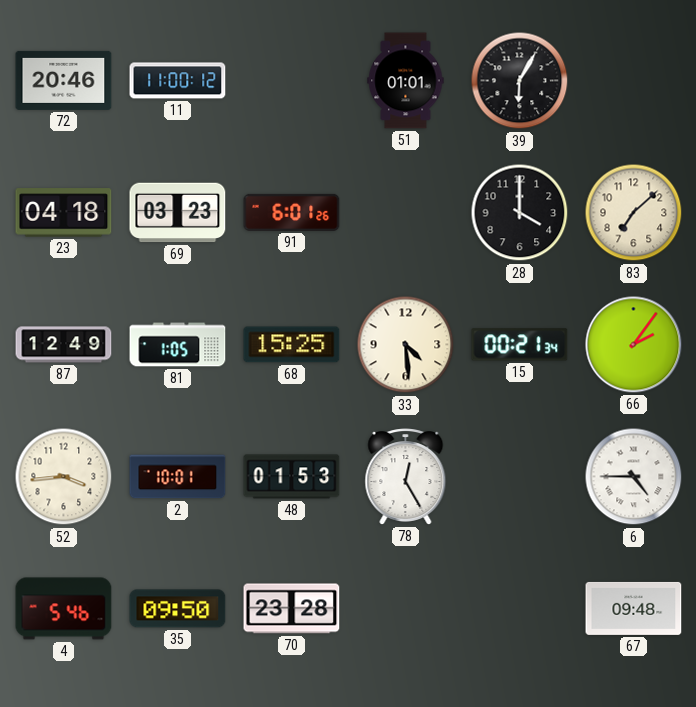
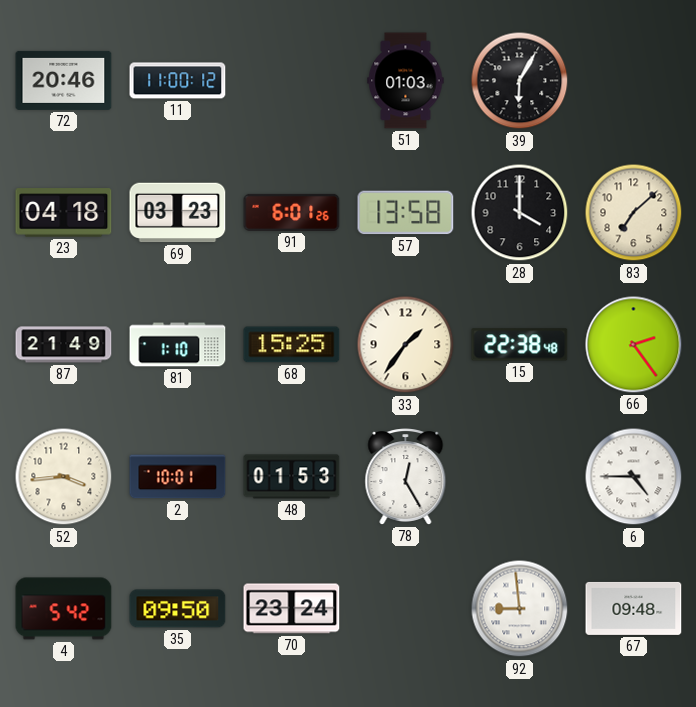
51: 01:01 -> 01:03
57: none -> 13:58
87: 12:49 -> 21:49
81: 1:05 -> 1:10
33: 4:29 -> 1:36
15: 00:21 -> 22:38
66: 2:06 -> 2:24
4: 5:46 -> 5:42
70: 23:28 -> 23:24
92: none -> 8:59
